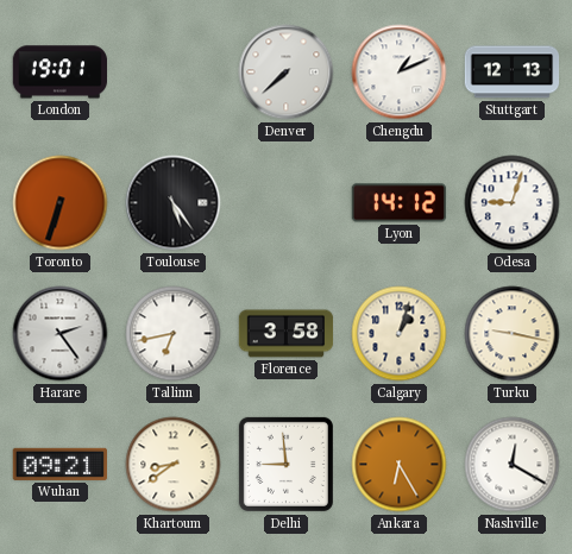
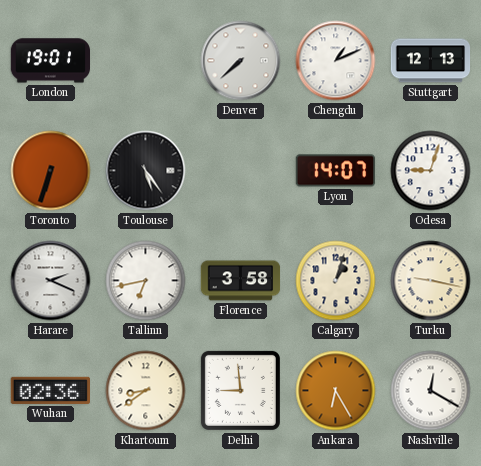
Lyon: 14:12 -> 14:07
Harare: 2:24 -> 2:19
Wuhan: 09:21 -> 02:36
